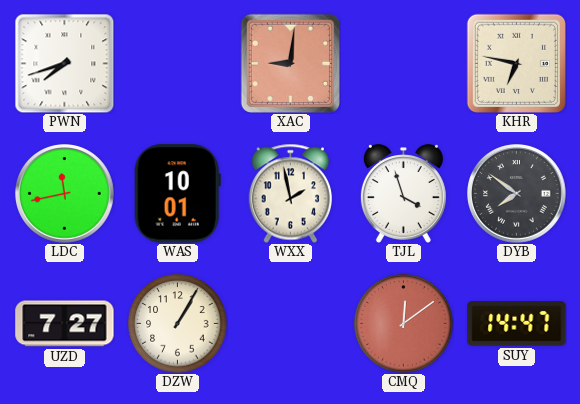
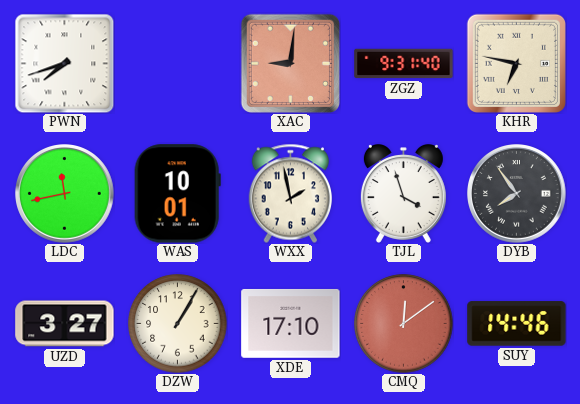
ZGZ: none -> 9:31
DYB: 7:51 -> 7:54
UZD: 7:27 -> 3:27
XDE: none -> 17:10
SUY: 14:47 -> 14:46
